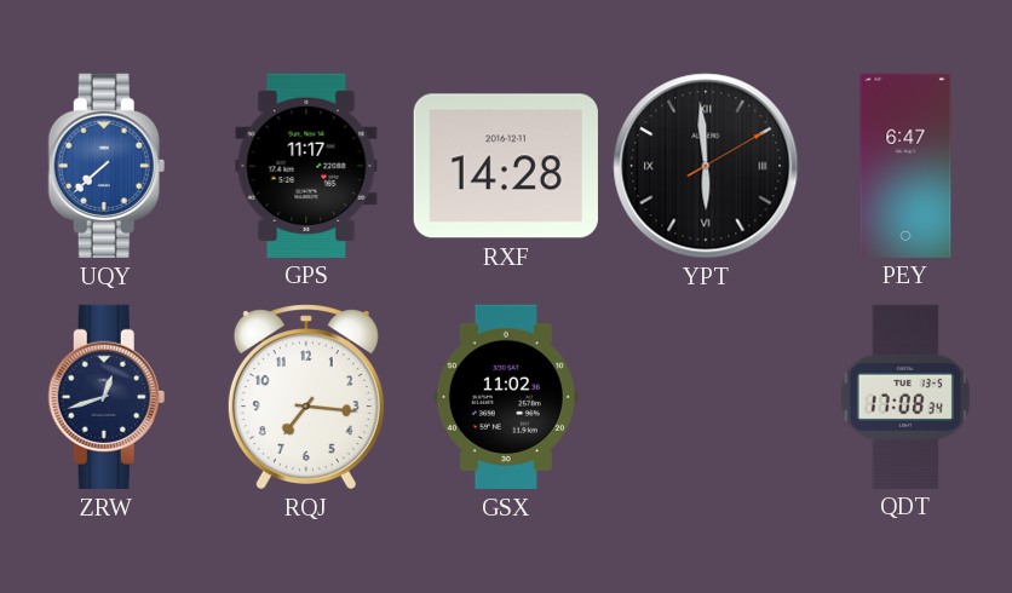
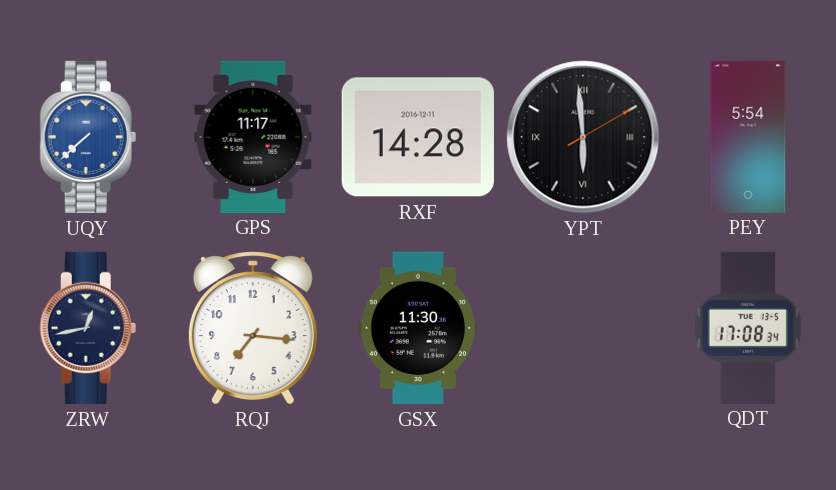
PEY: 6:47 -> 5:54
ZRW: 12:42 -> 12:43
GSX: 11:02 -> 11:30
